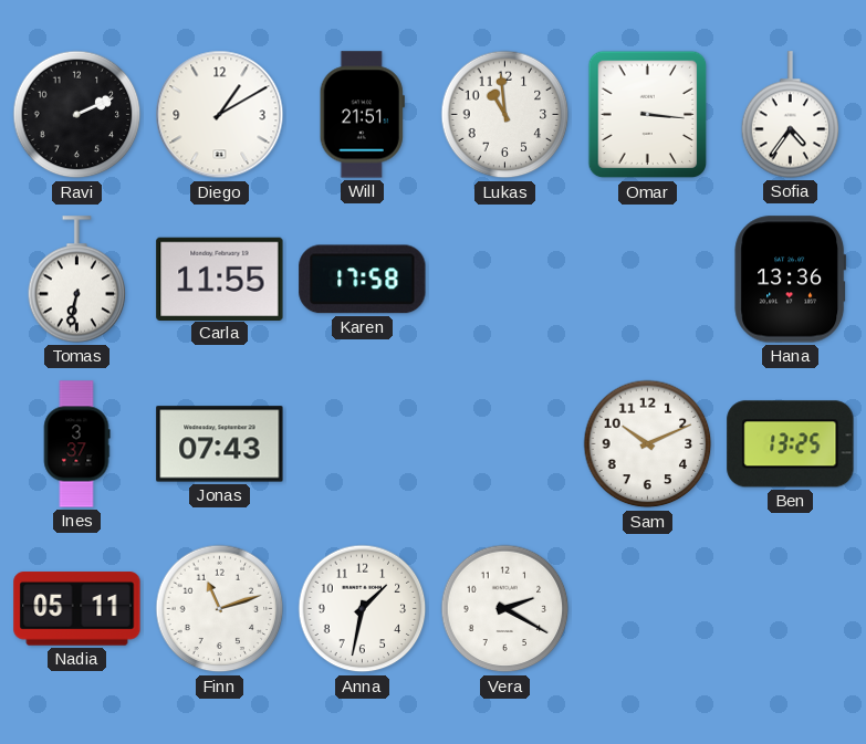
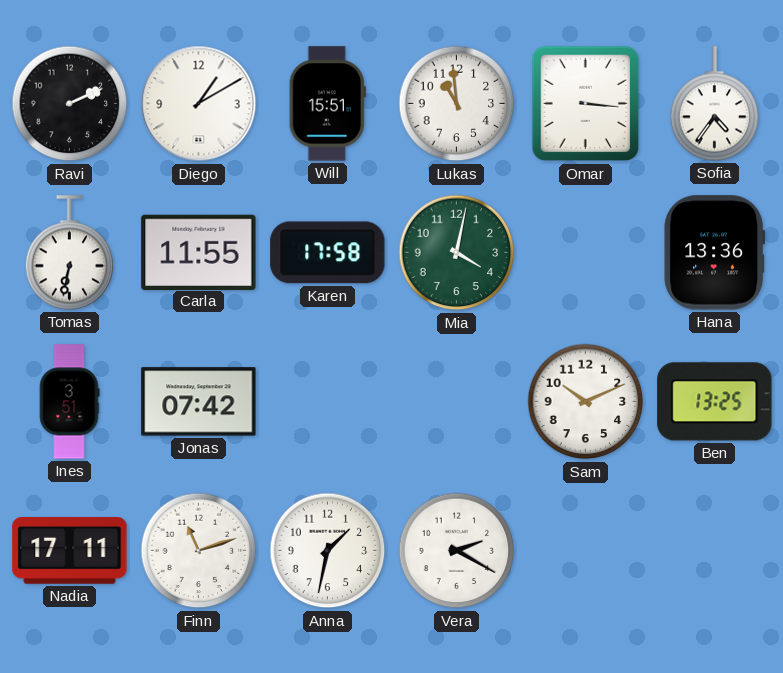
Will: 21:51 -> 15:51
Mia: none -> 4:02
Ines: 3:37 -> 3:51
Jonas: 07:43 -> 07:42
Nadia: 05:11 -> 17:11
